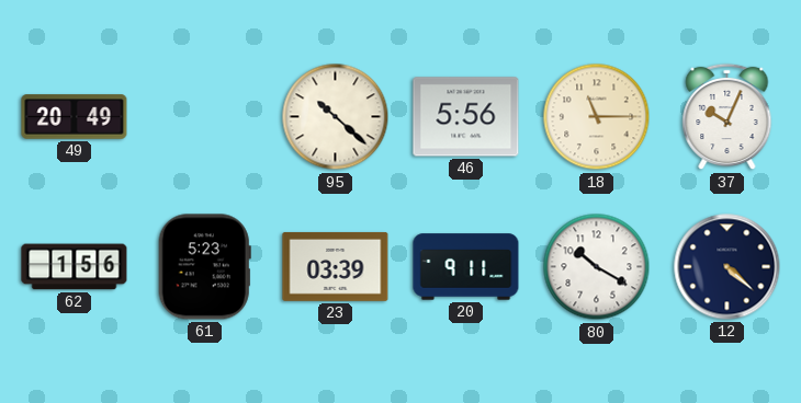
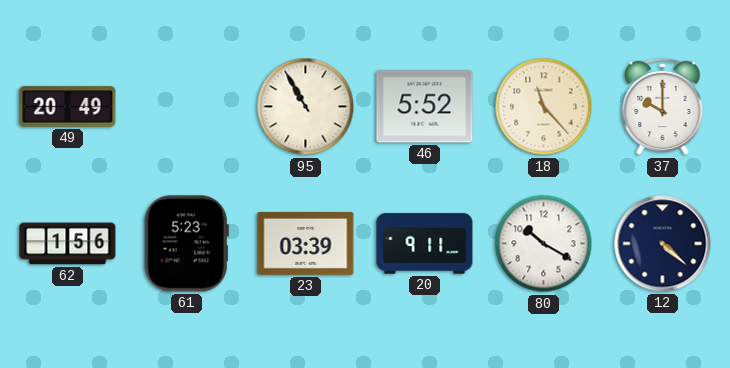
95: 10:22 -> 10:55
46: 5:56 -> 5:52
18: 11:15 -> 11:23
37: 10:04 -> 10:00
